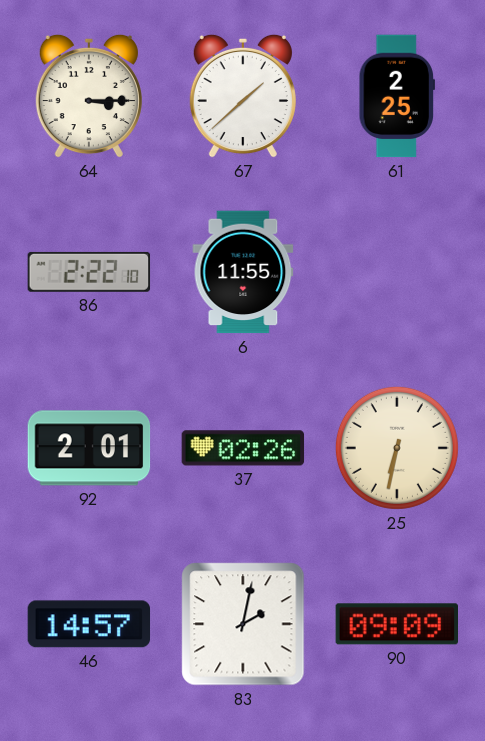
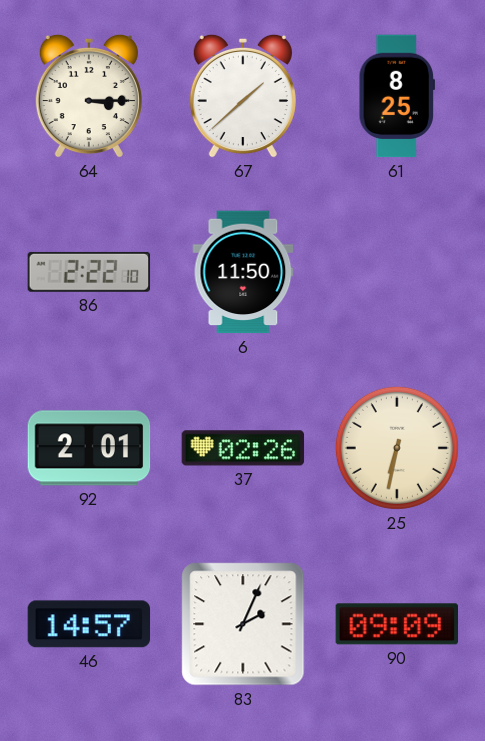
61: 2:25 -> 8:25
6: 11:55 -> 11:50
83: 2:02 -> 2:04
